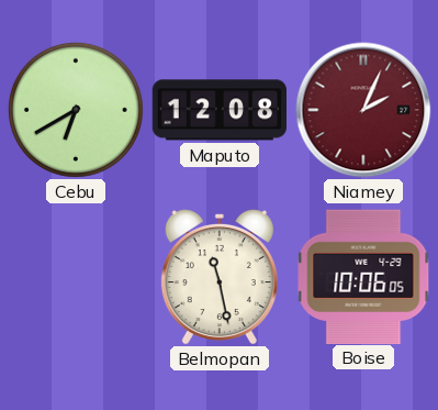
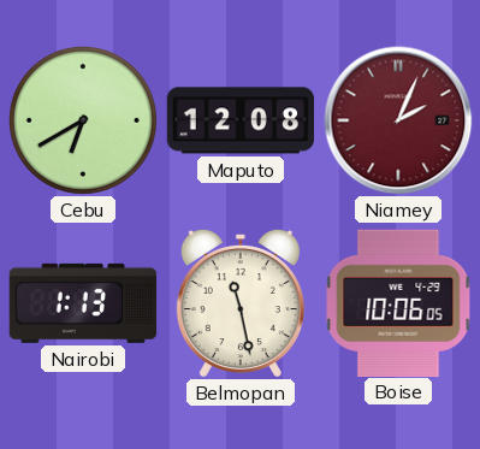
Nairobi: none -> 1:13
